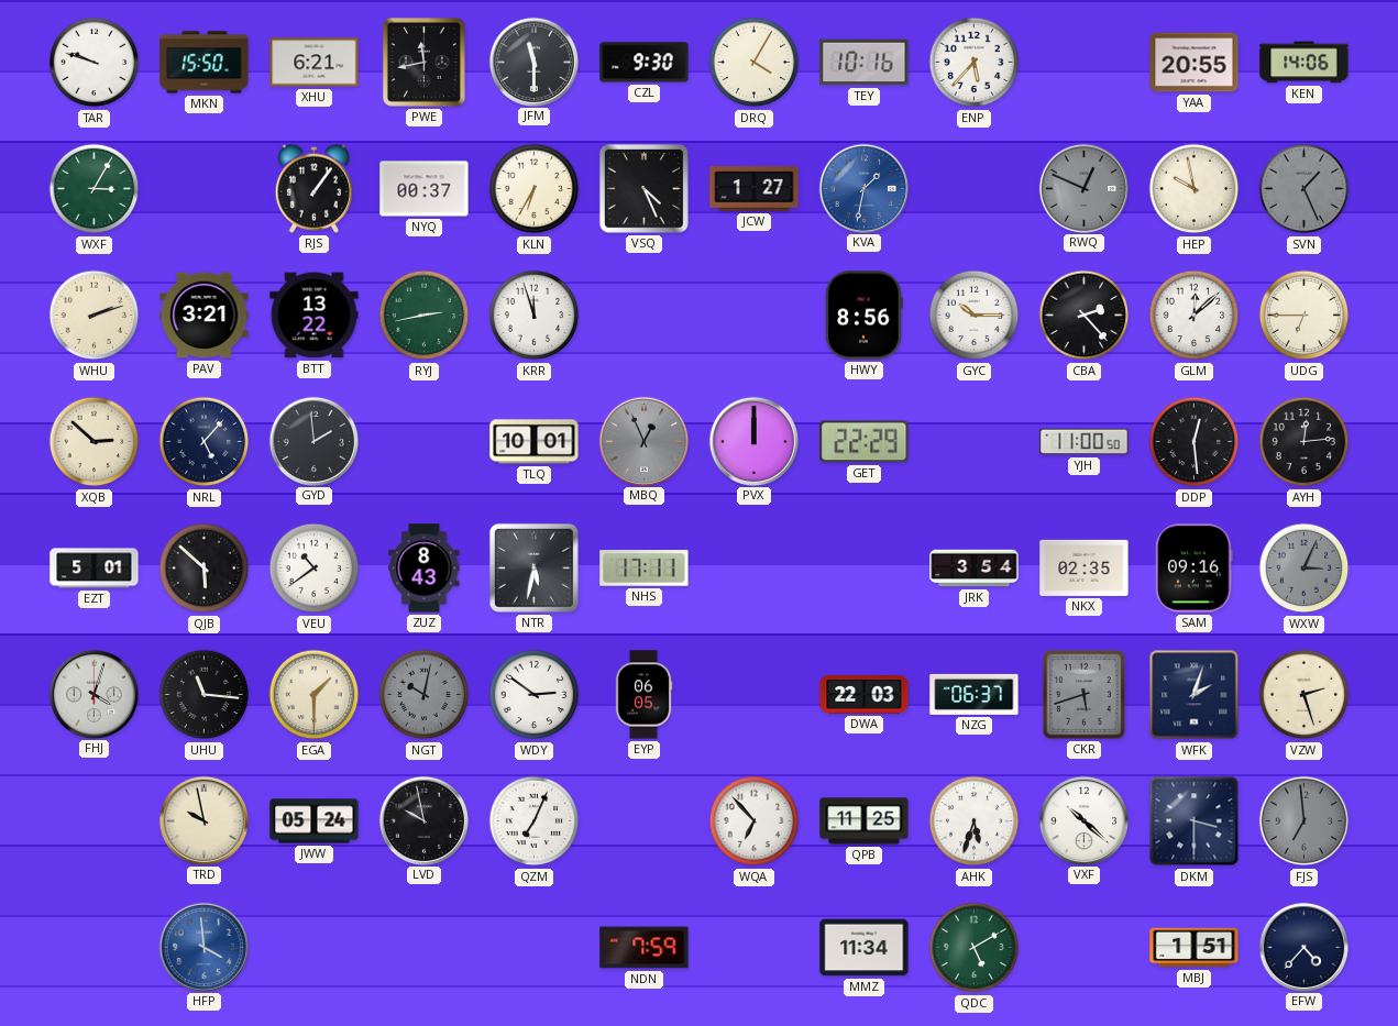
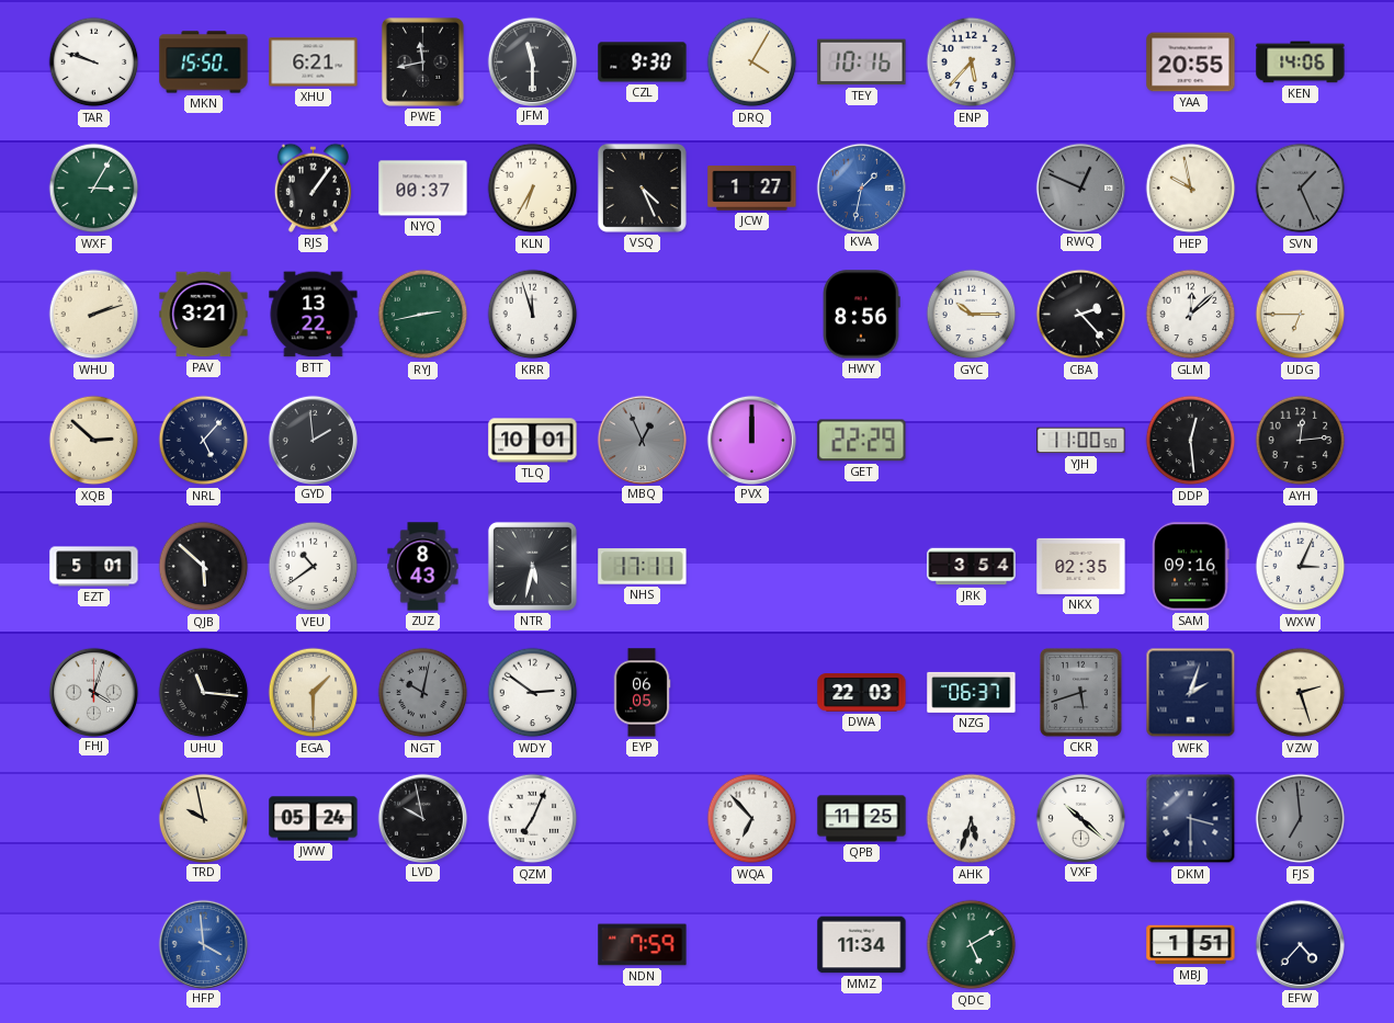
WXW dial: grey -> white
